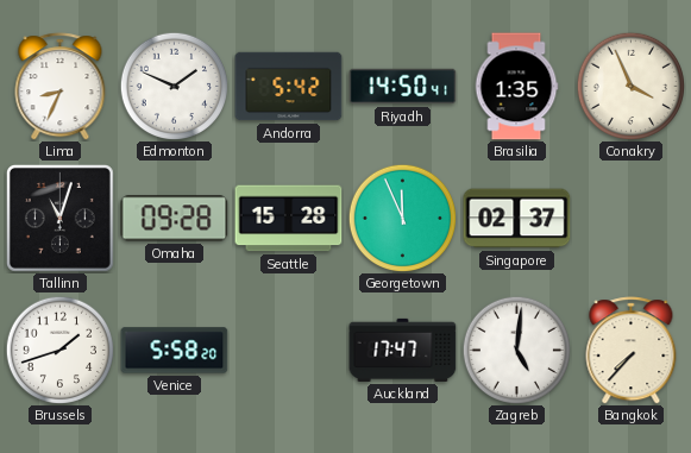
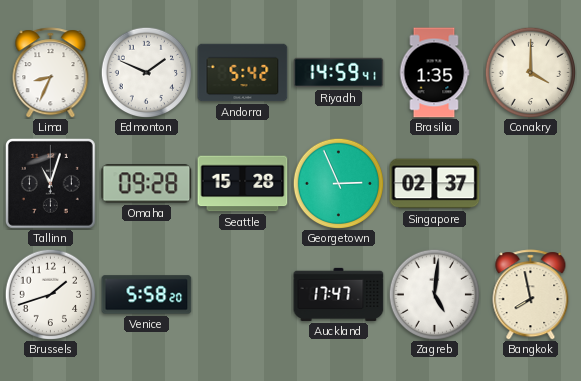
Riyadh: 14:50 -> 14:59
Conakry: 3:56 -> 4:00
Georgetown: 11:56 -> 2:56
Bangkok: 7:37 -> 7:58
